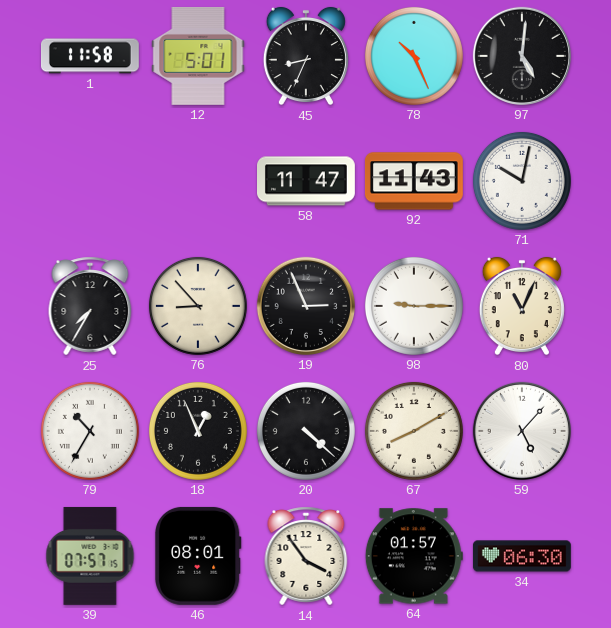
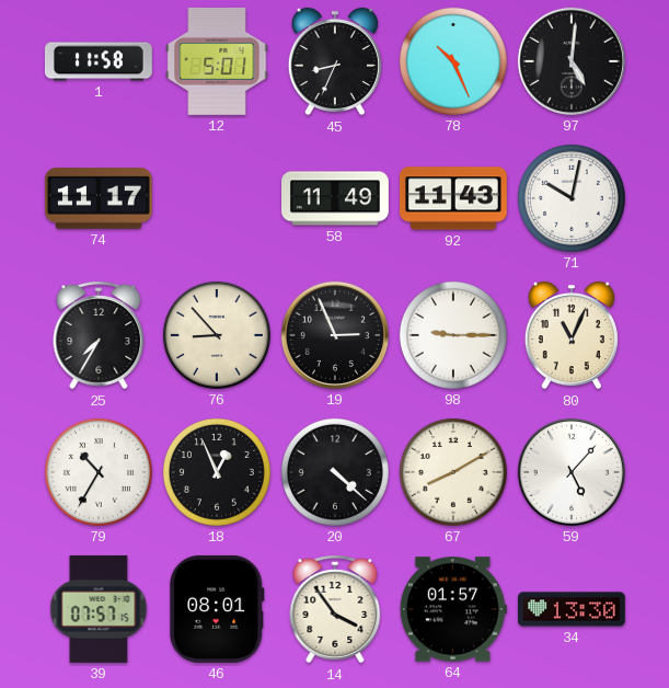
74: none -> 11:17
58: 11:47 -> 11:49
34: 06:30 -> 13:30
